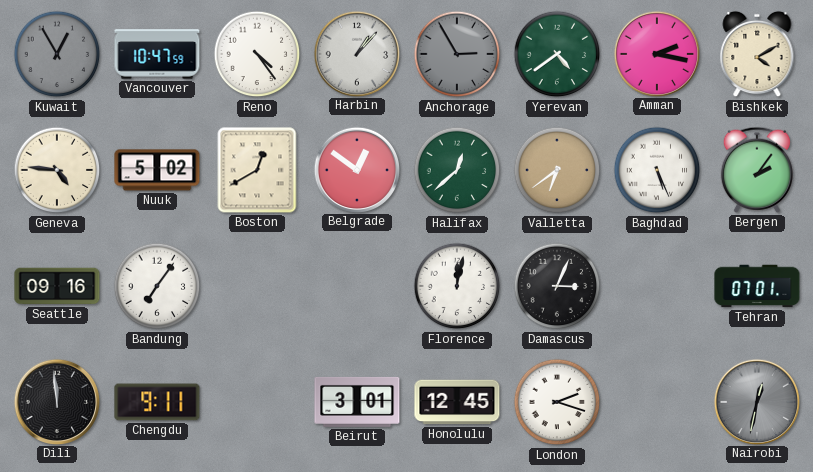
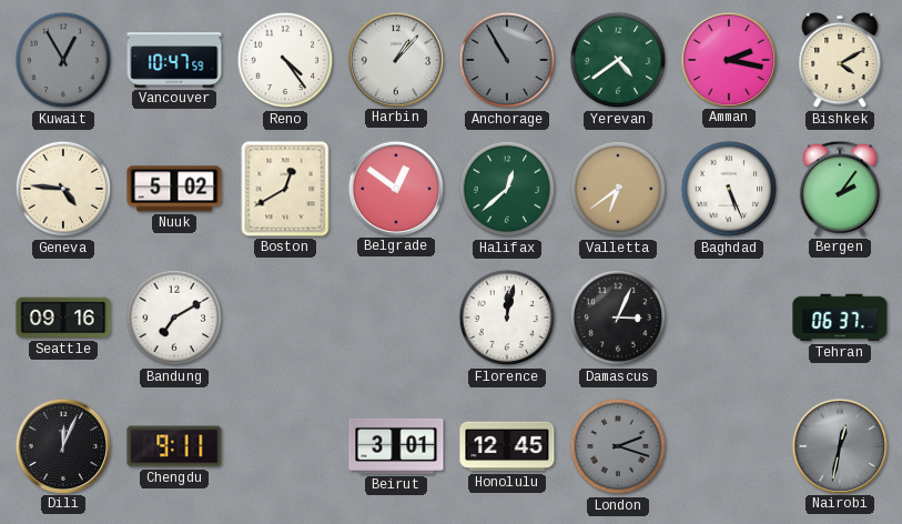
Anchorage: 2:55 -> 10:55
Bandung: 7:06 -> 7:10
Tehran: 07:01 -> 06:37
Dili: 11:59 -> 12:04
London dial: white -> grey
